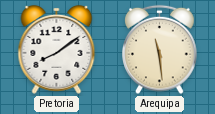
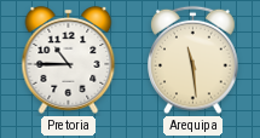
Pretoria: 8:09 -> 10:45
